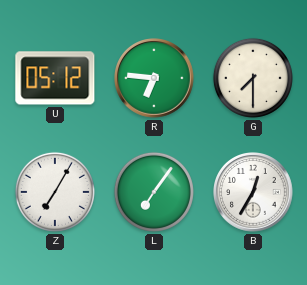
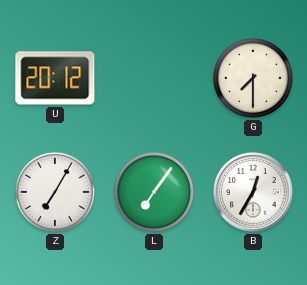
U: 05:12 -> 20:12
R: 6:46 -> none
